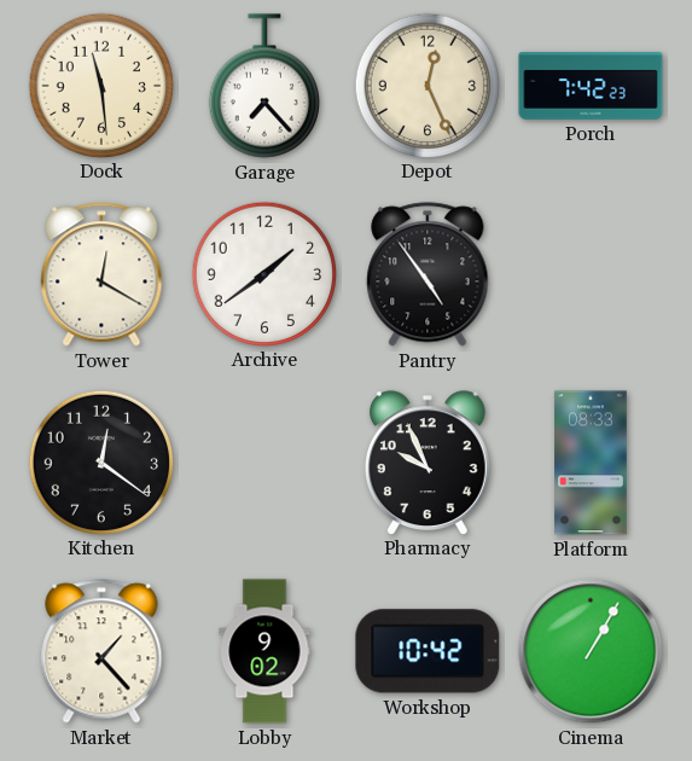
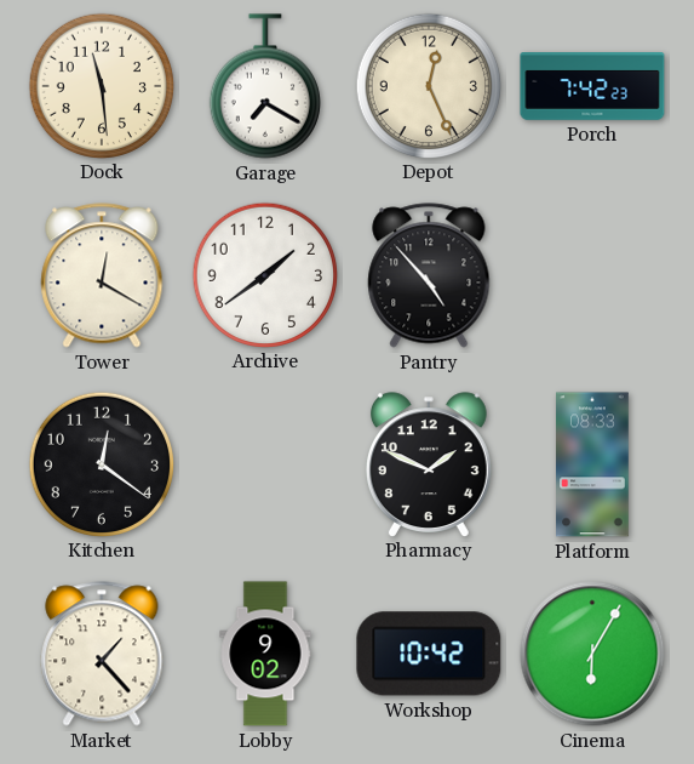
Garage: 7:23 -> 7:20
Pantry: 4:54 -> 4:53
Pharmacy: 9:56 -> 1:49
Cinema: 1:05 -> 6:05
